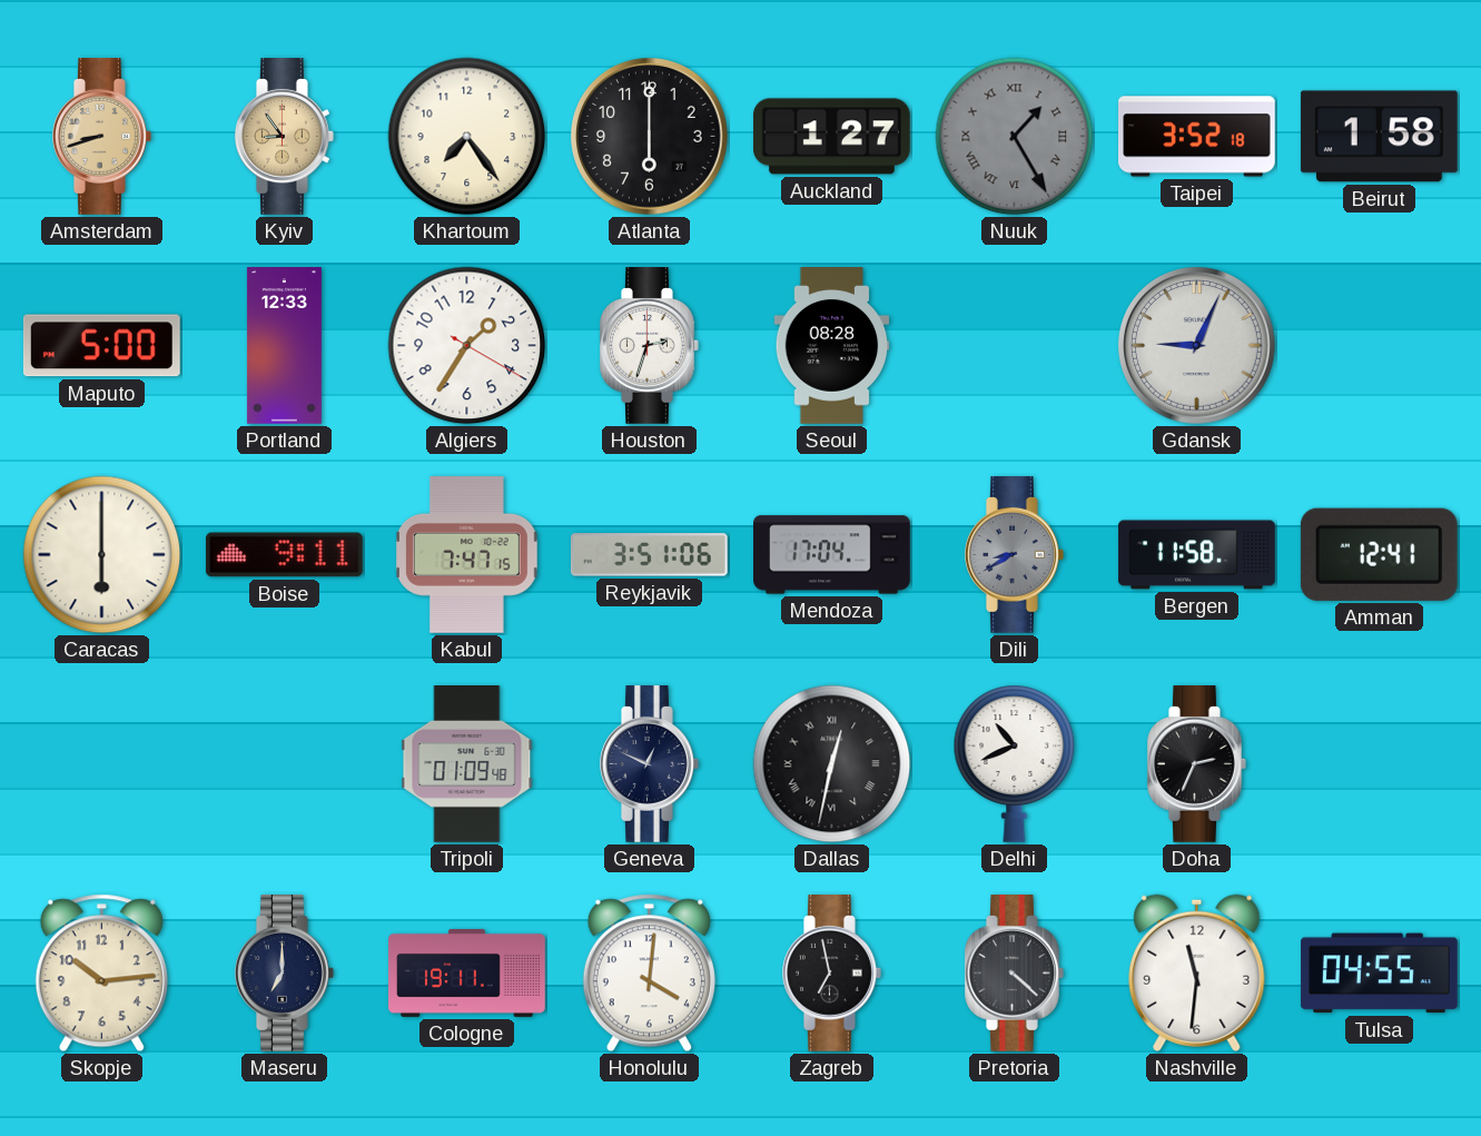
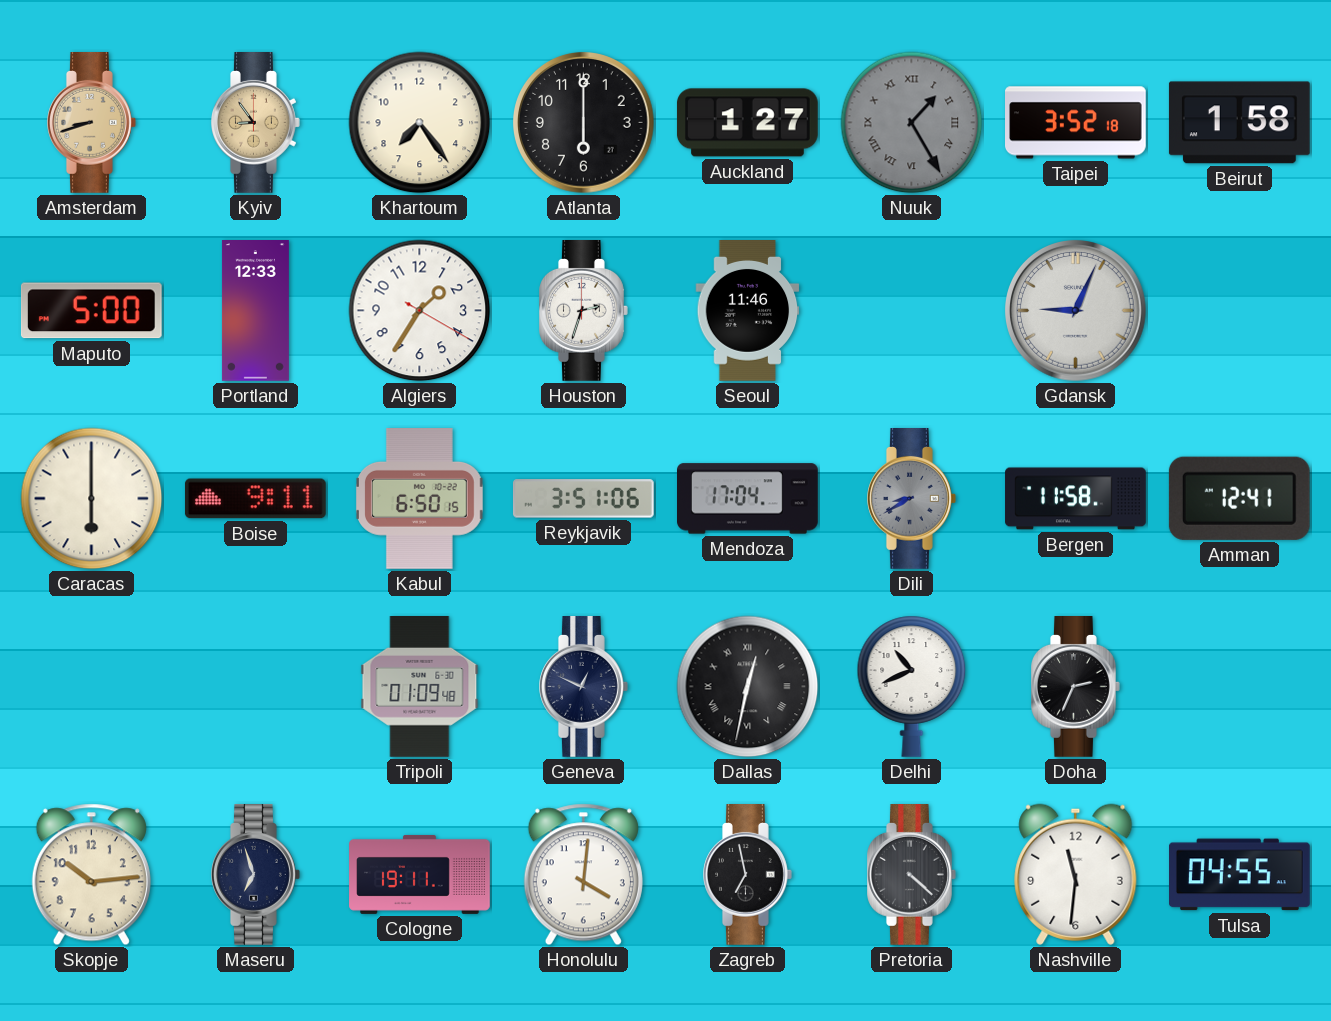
Seoul: 08:28 -> 11:46
Kabul: 7:47 -> 6:50
Maseru: 7:00 -> 6:57
